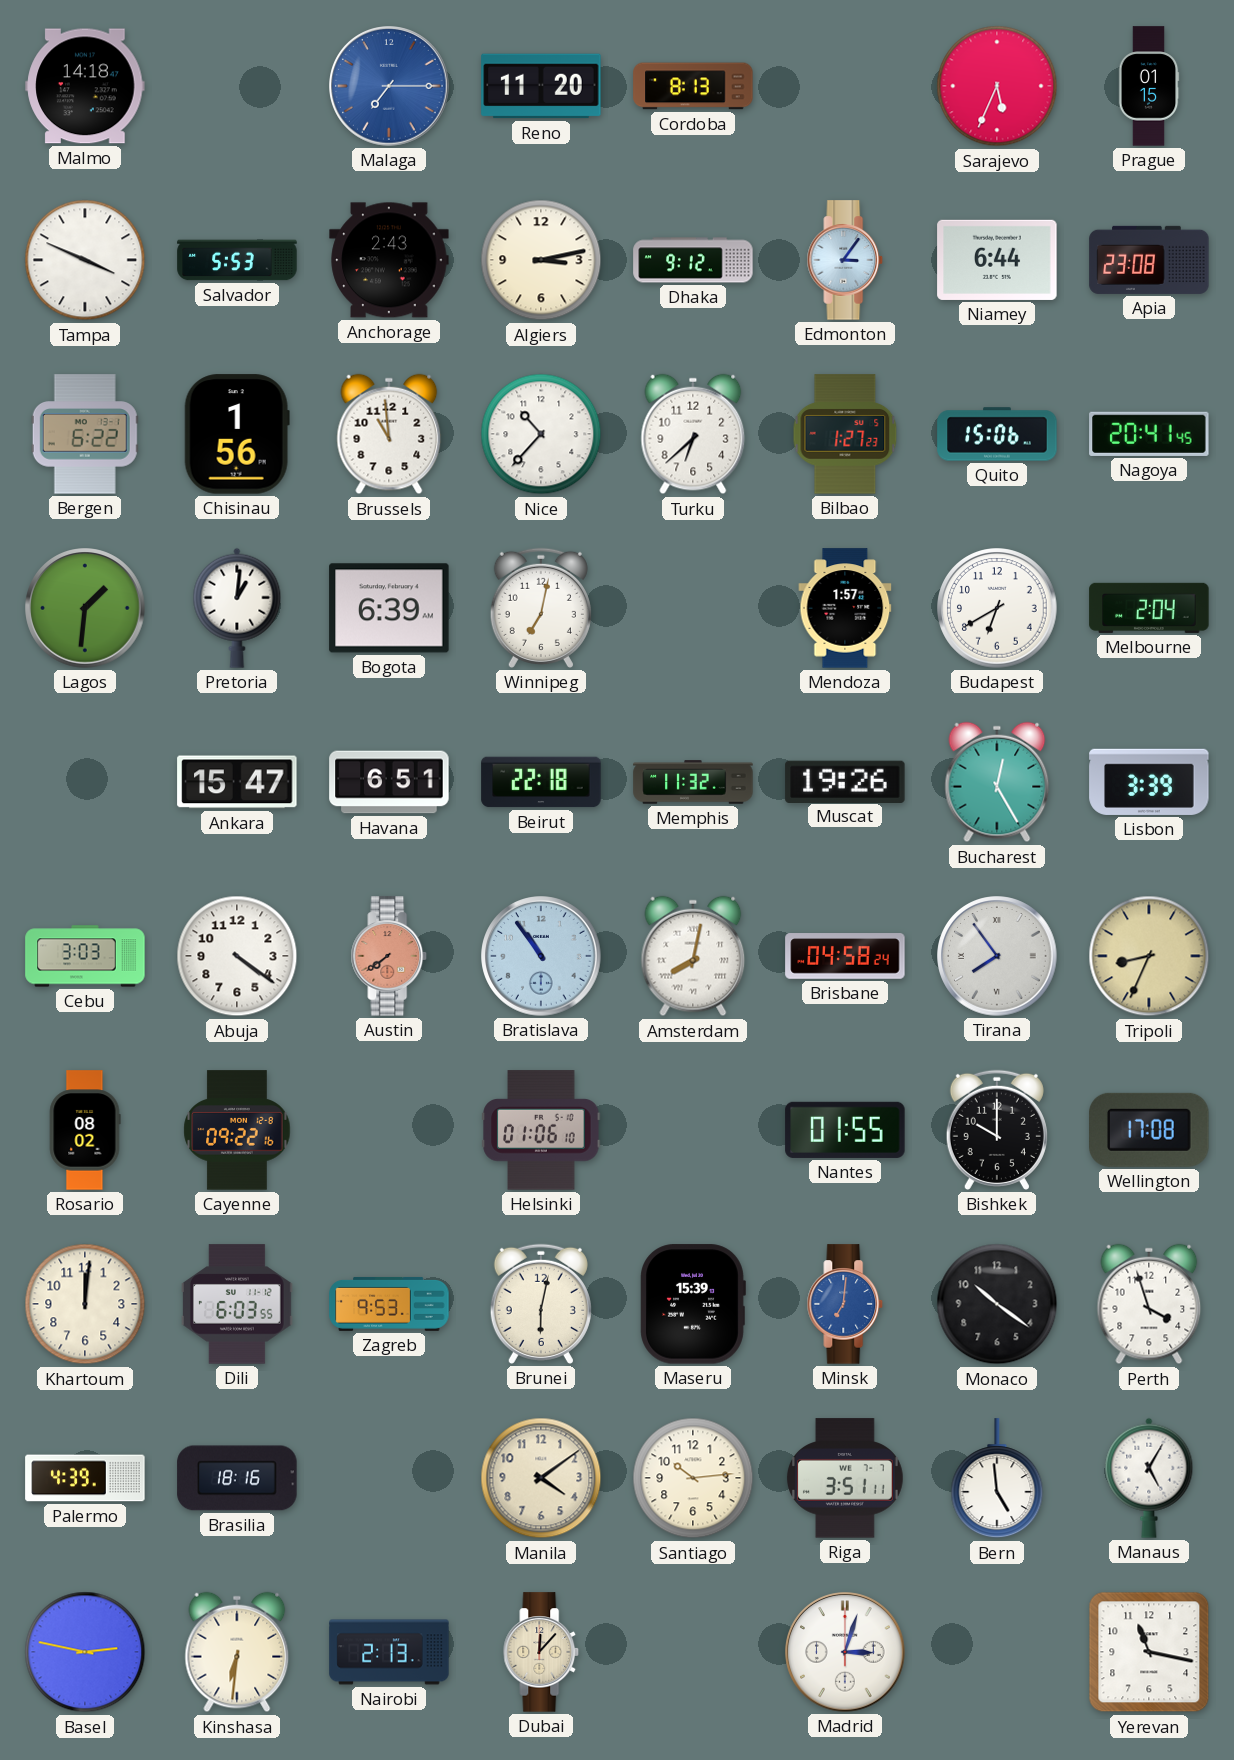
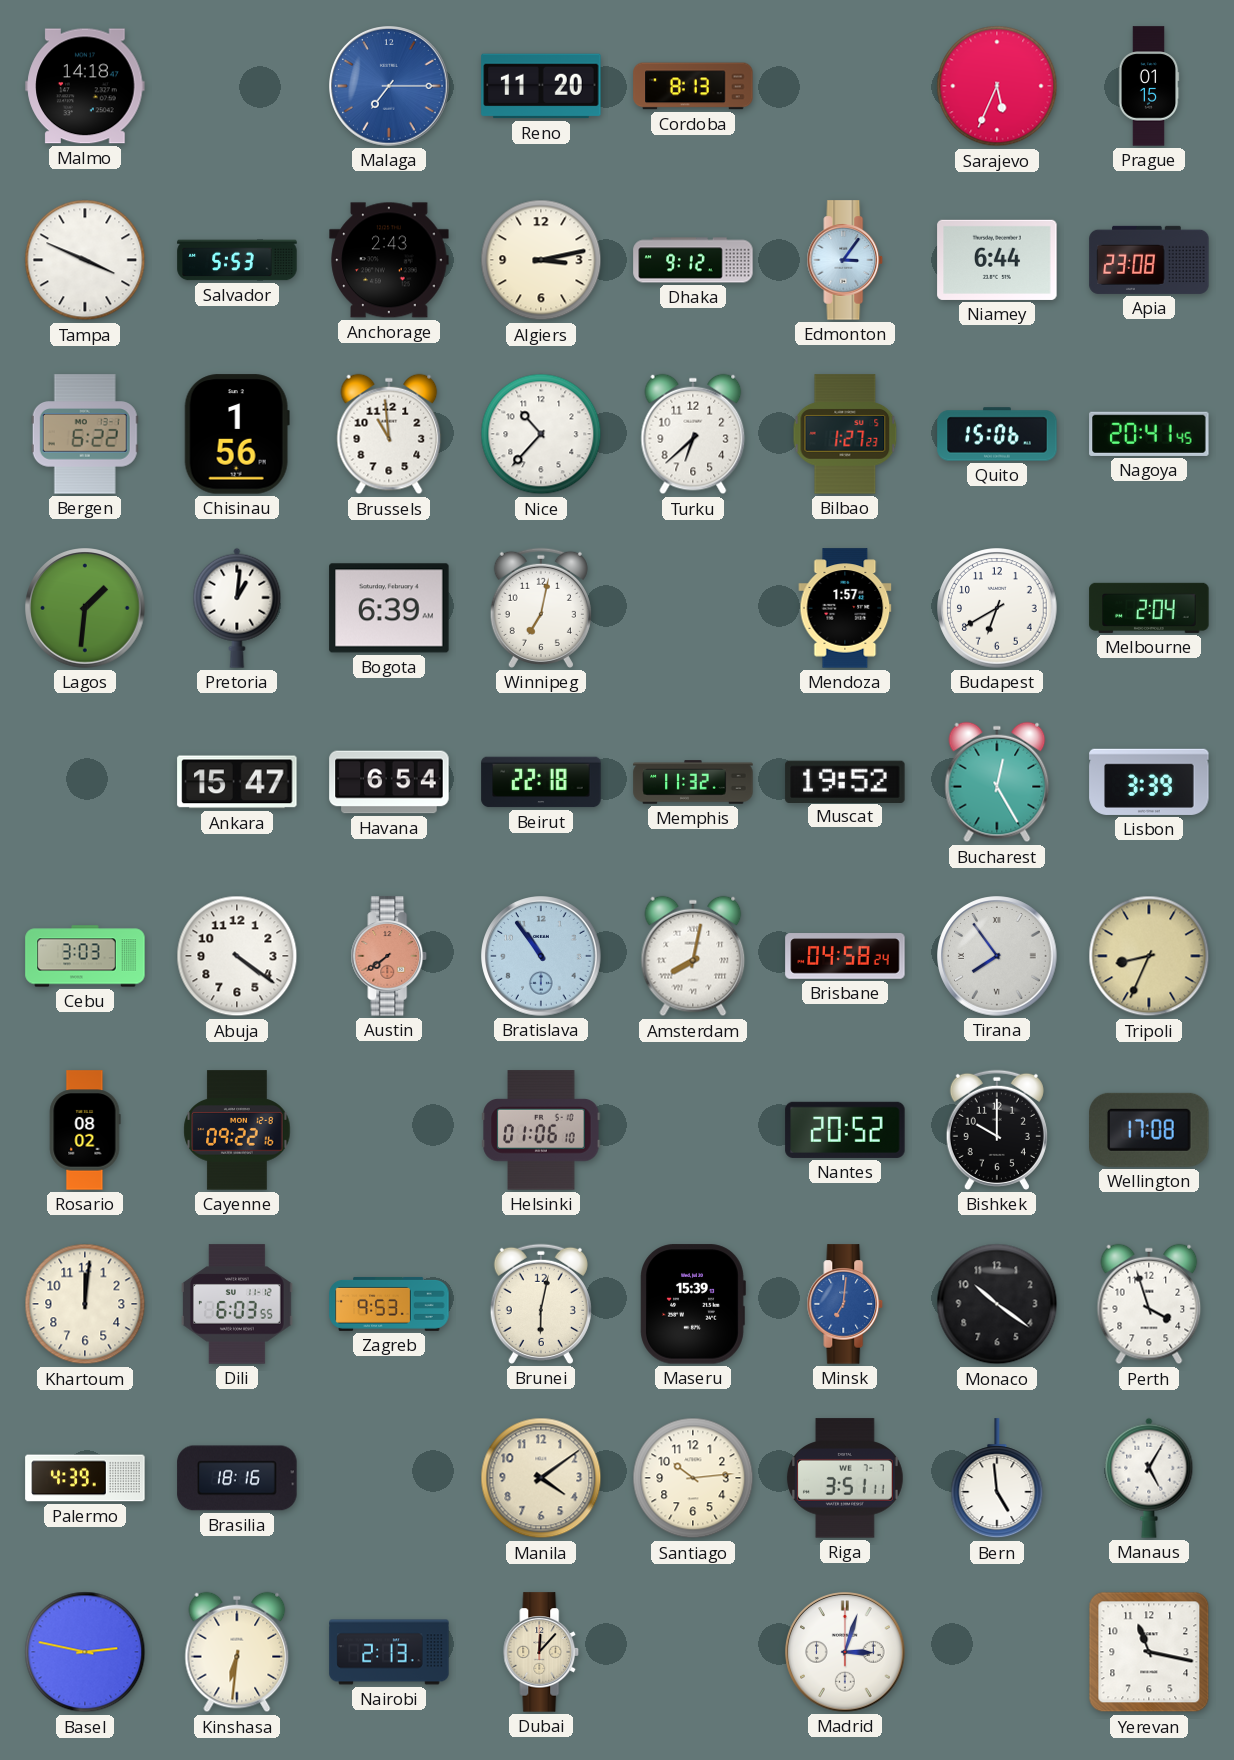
Havana: 6:51 -> 6:54
Muscat: 19:26 -> 19:52
Nantes: 01:55 -> 20:52
